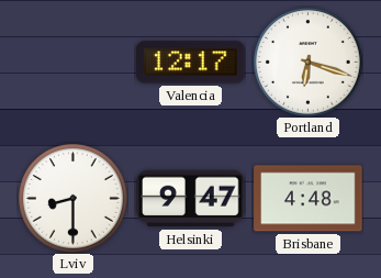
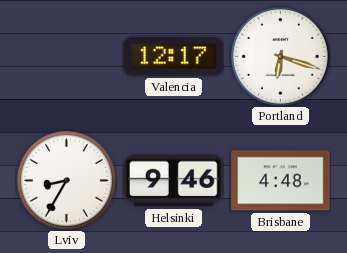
Lviv: 8:30 -> 8:35
Helsinki: 9:47 -> 9:46
